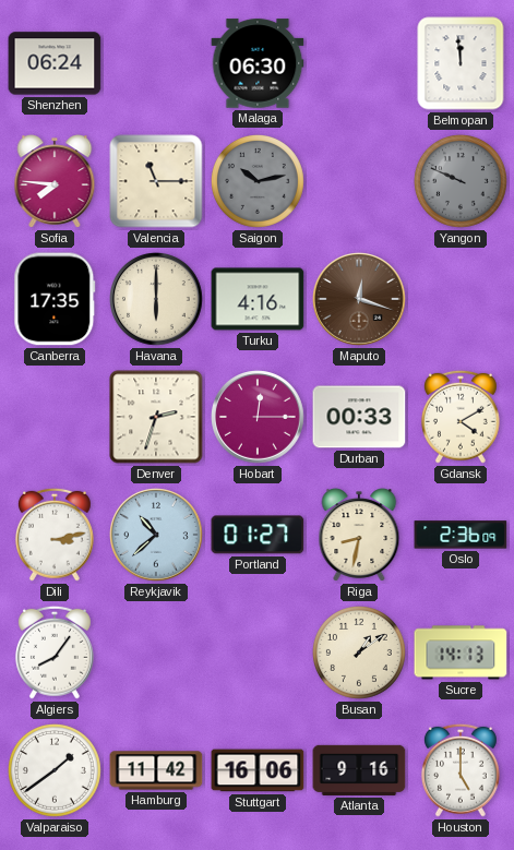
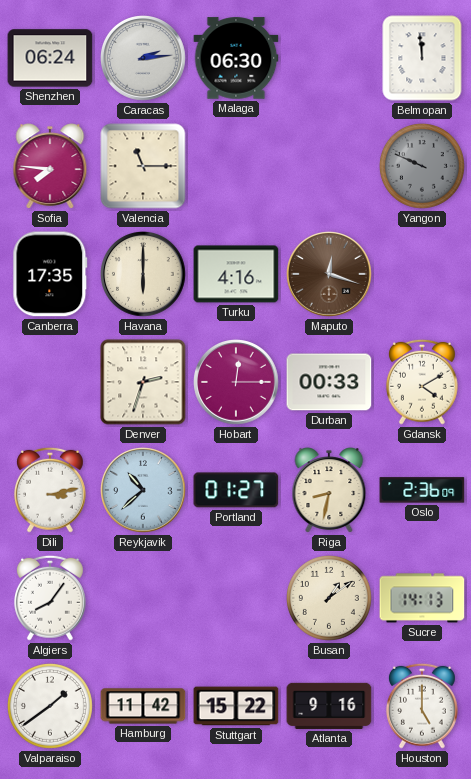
Caracas: none -> 2:14
Saigon: 10:13 -> none
Stuttgart: 16:06 -> 15:22
